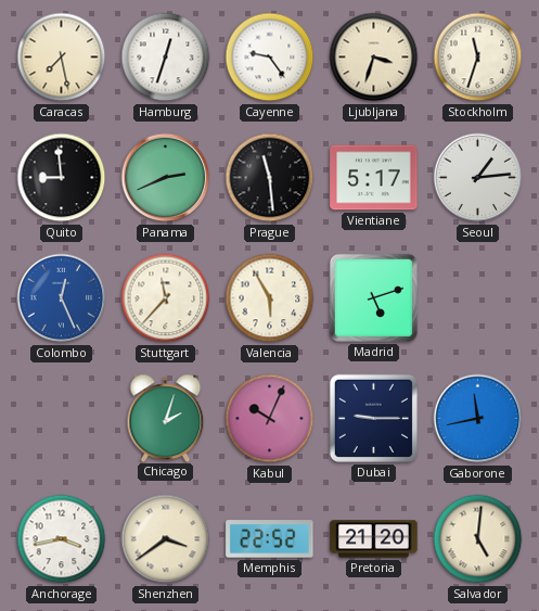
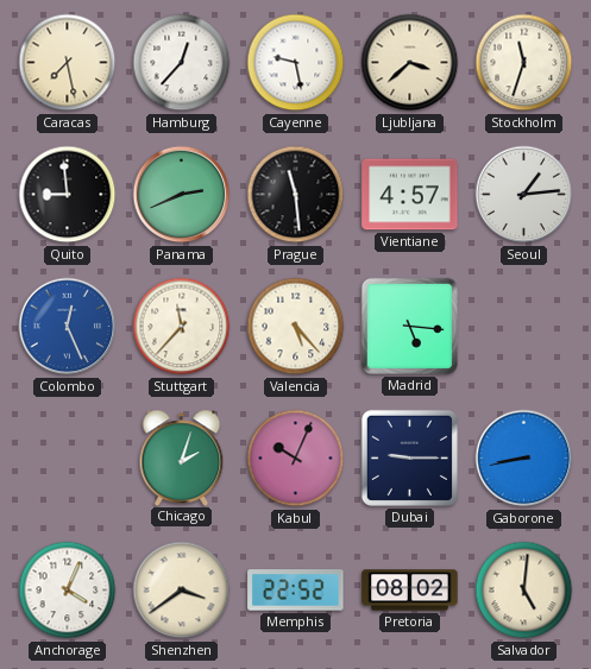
Hamburg: 12:33 -> 12:37
Cayenne: 9:24 -> 9:28
Ljubljana: 3:33 -> 3:38
Vientiane: 5:17 -> 4:57
Valencia: 5:55 -> 5:23
Madrid: 5:12 -> 5:16
Gaborone: 11:43 -> 8:43
Anchorage: 3:43 -> 4:04
Pretoria: 21:20 -> 08:02
